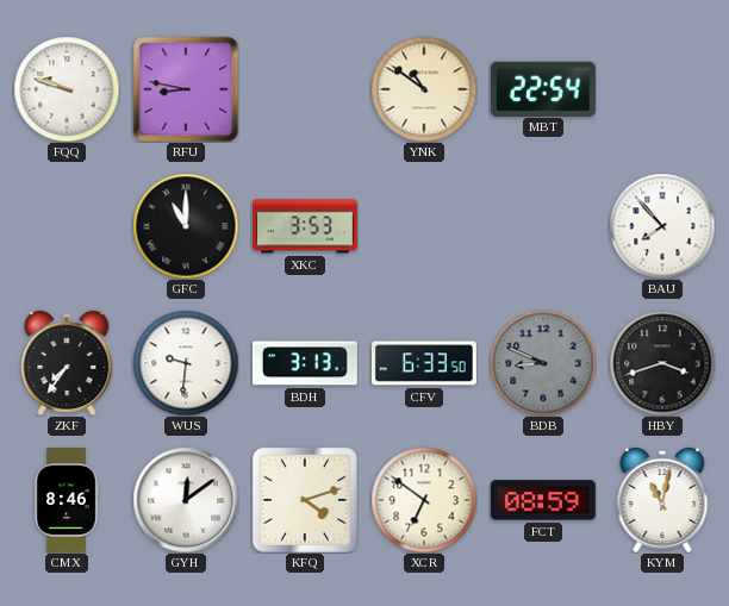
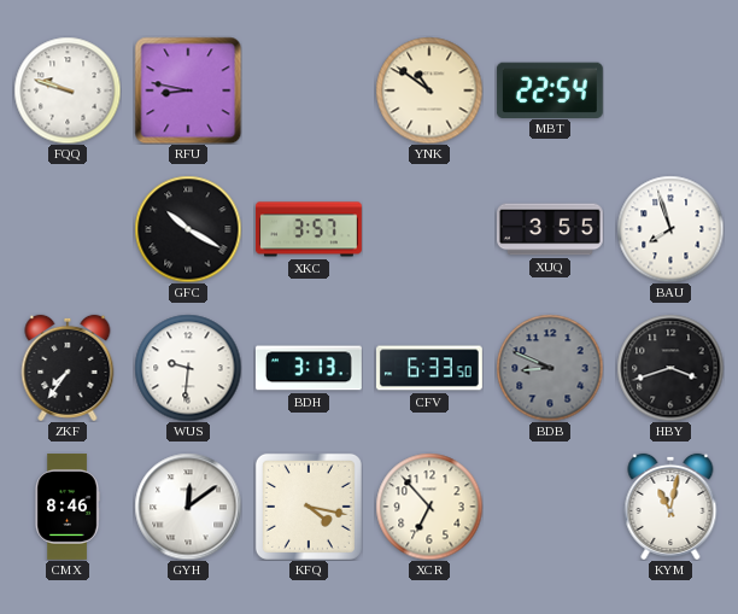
GFC: 11:00 -> 10:20
XKC: 3:53 -> 3:57
XUQ: none -> 3:55
BAU: 7:53 -> 7:57
KFQ: 4:12 -> 4:17
XCR: 6:51 -> 6:53
FCT: 08:59 -> none
